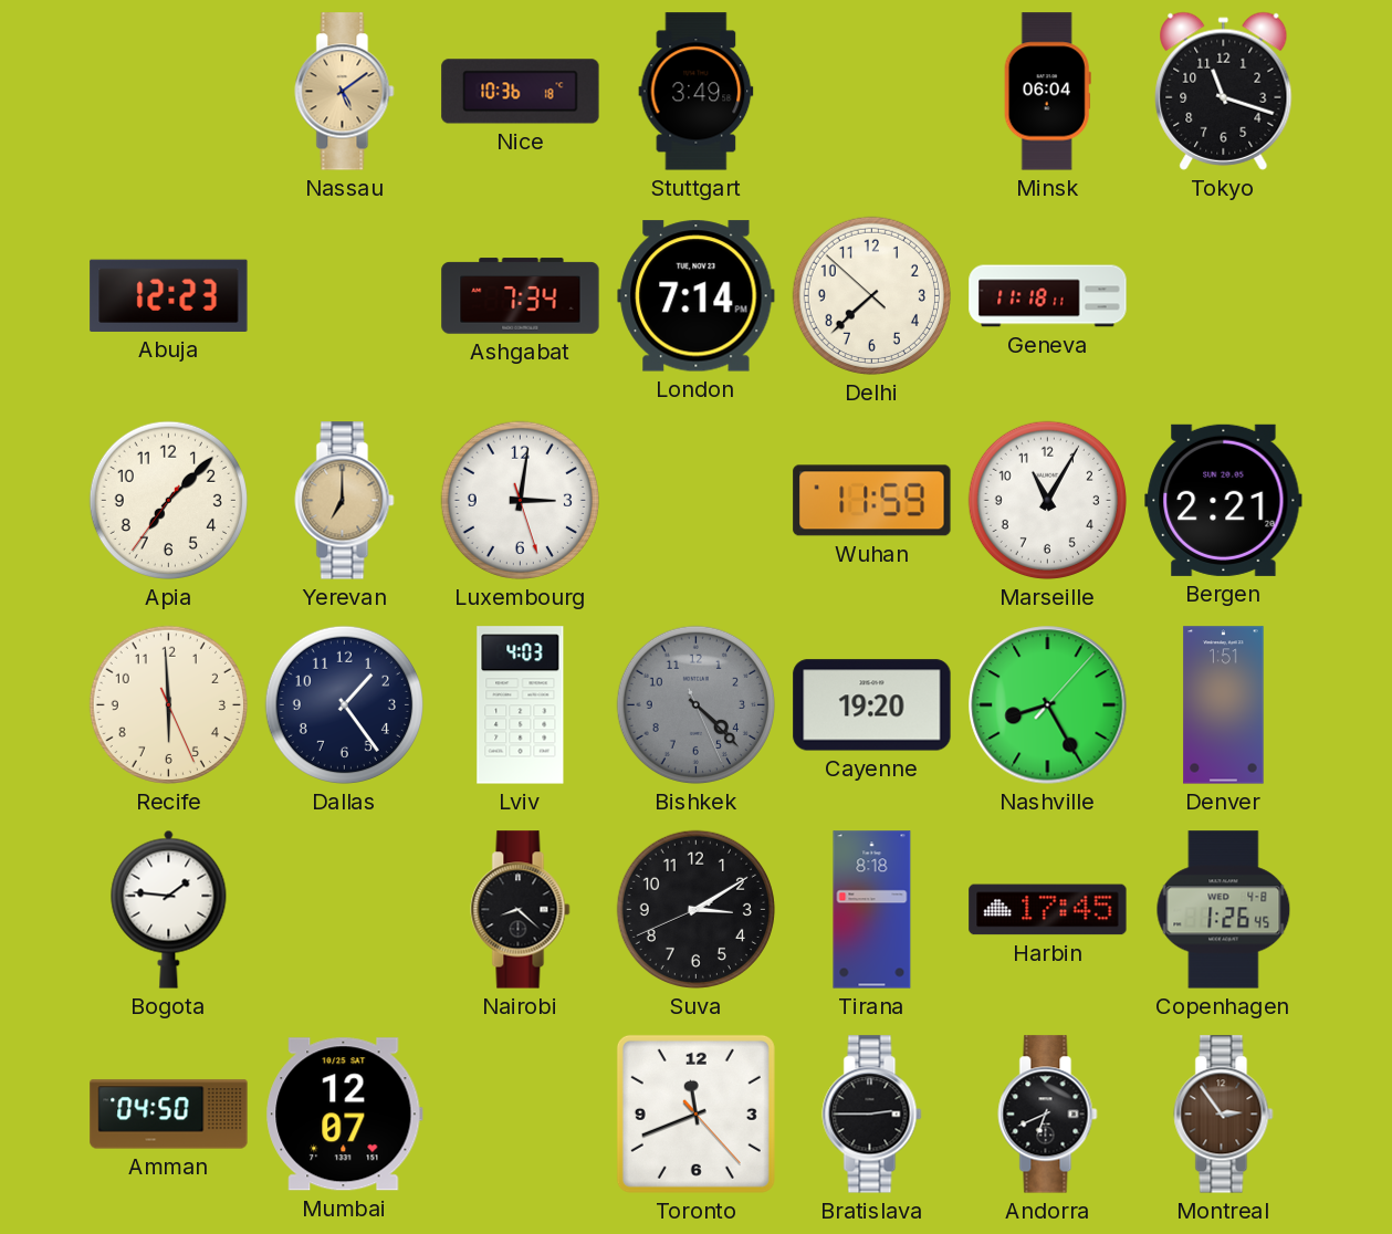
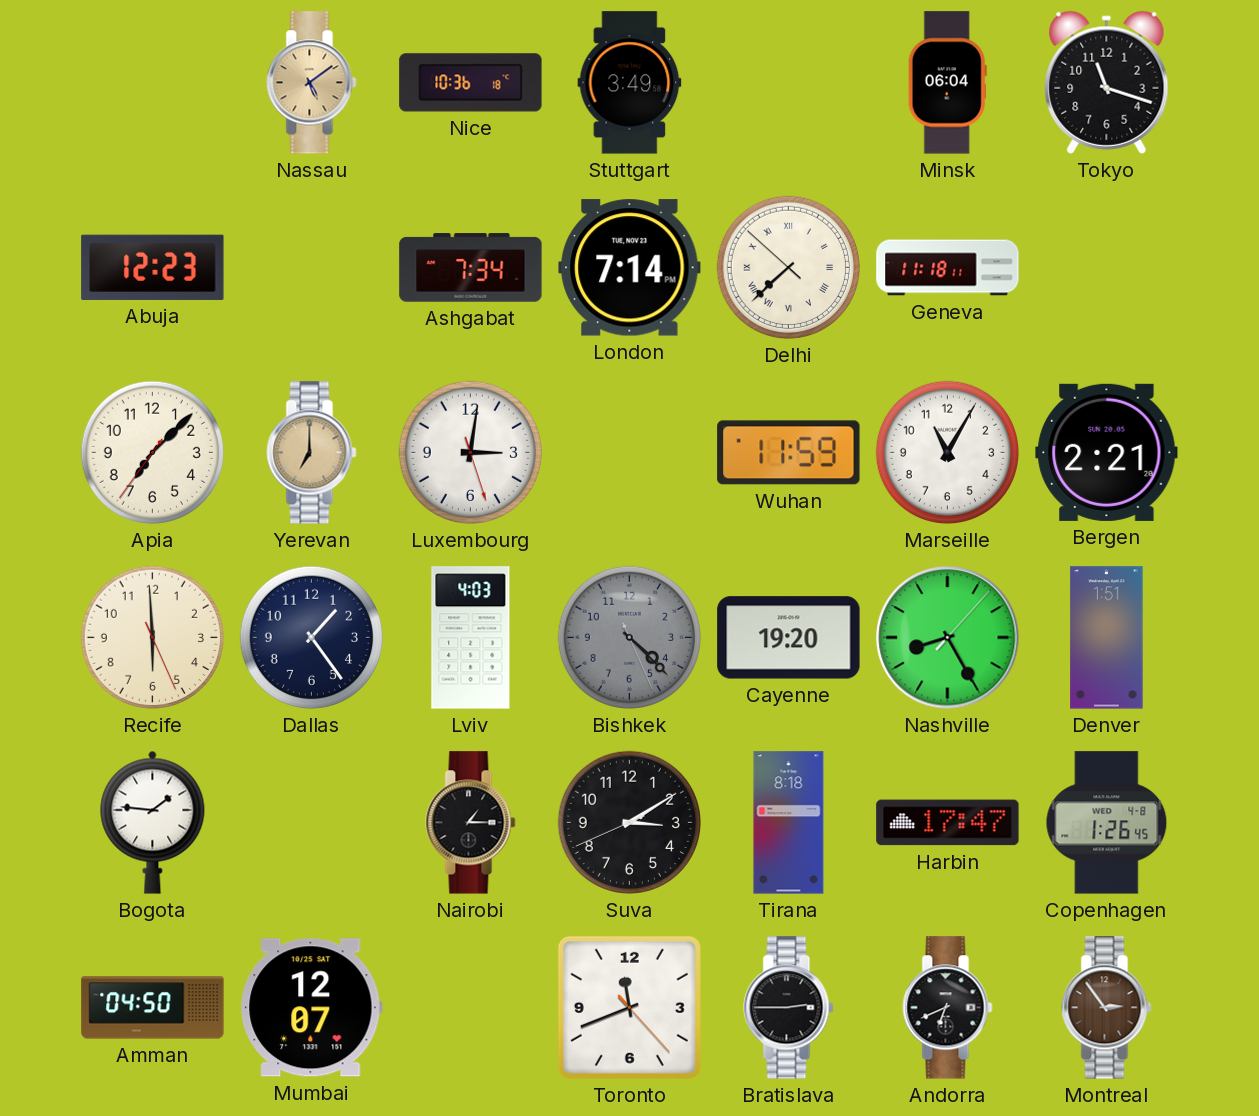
Delhi numerals: Arabic -> Roman
Nairobi: 8:22 -> 1:15
Harbin: 17:45 -> 17:47
